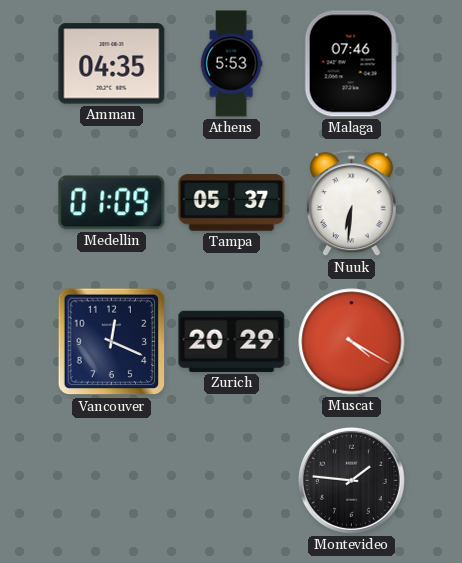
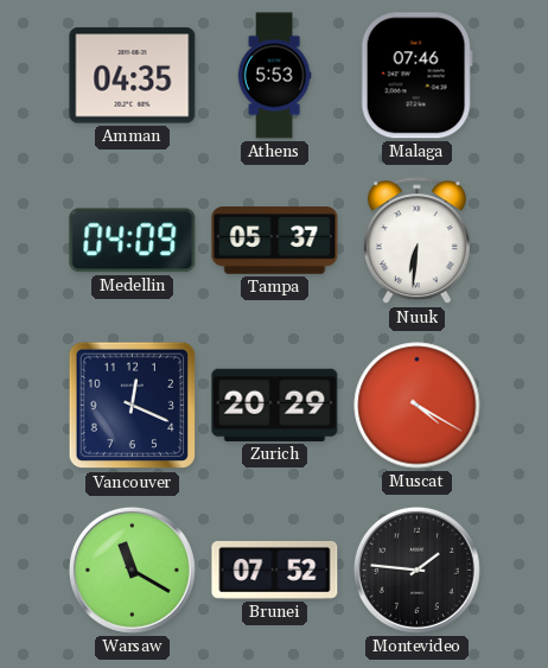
Medellin: 01:09 -> 04:09
Warsaw: none -> 11:20
Brunei: none -> 07:52
